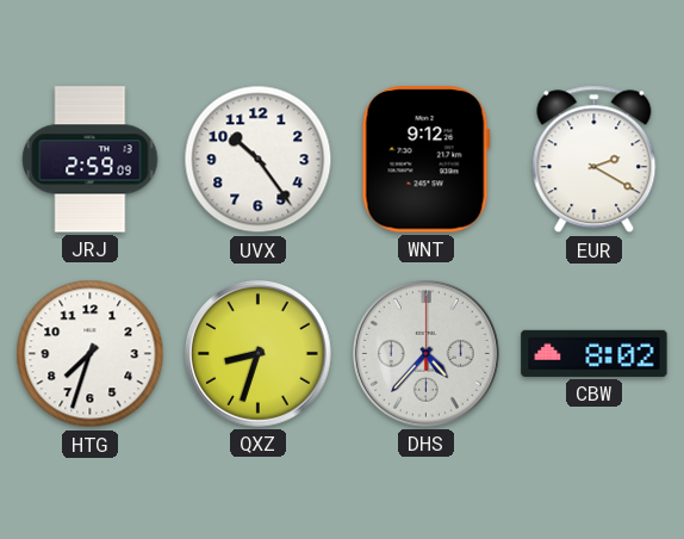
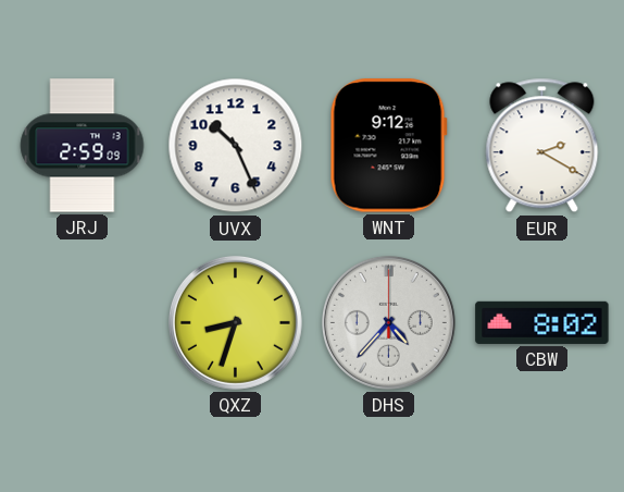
UVX: 10:24 -> 10:26
HTG: 7:33 -> none
